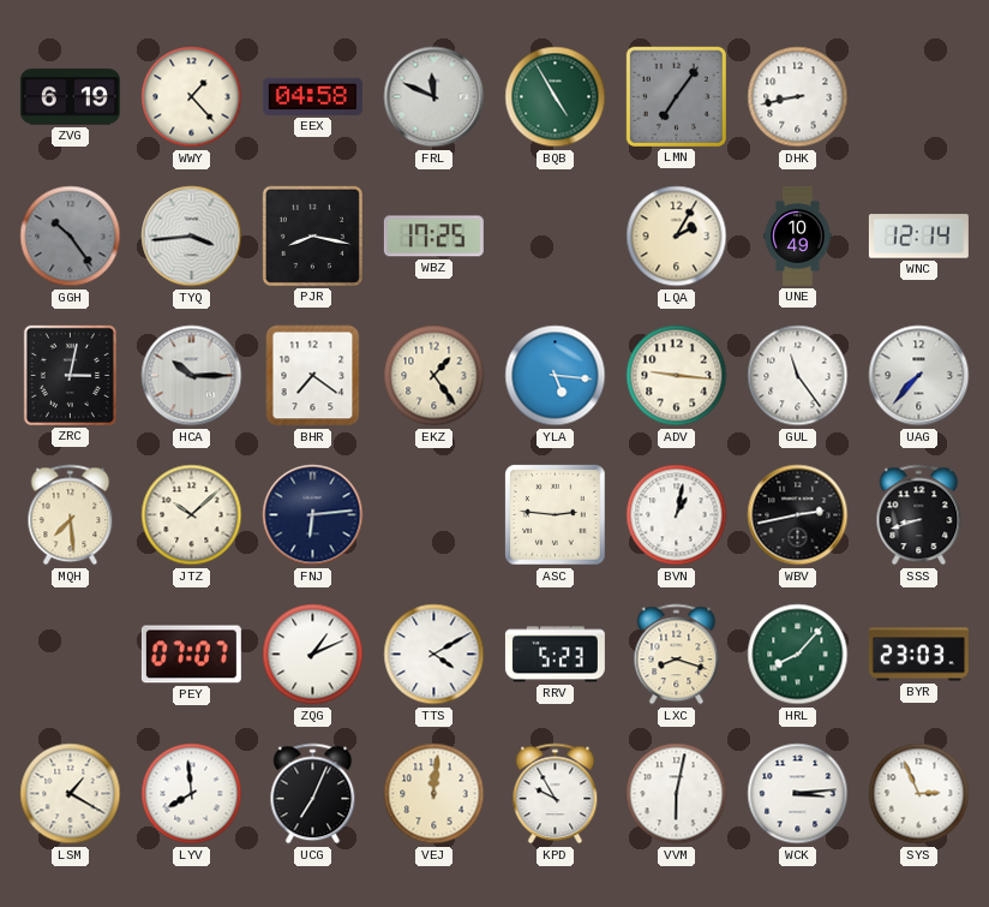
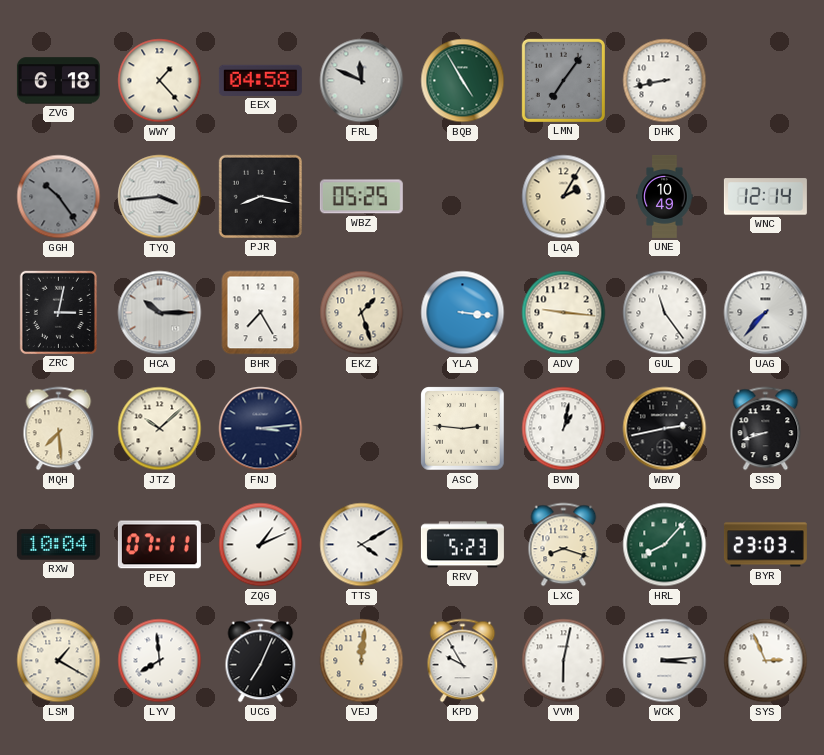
ZVG: 6:19 -> 6:18
WBZ: 17:25 -> 05:25
BHR: 7:21 -> 7:25
EKZ: 1:24 -> 1:27
YLA: 5:16 -> 3:16
FNJ: 6:14 -> 3:14
RXW: none -> 10:04
PEY: 07:07 -> 07:11
